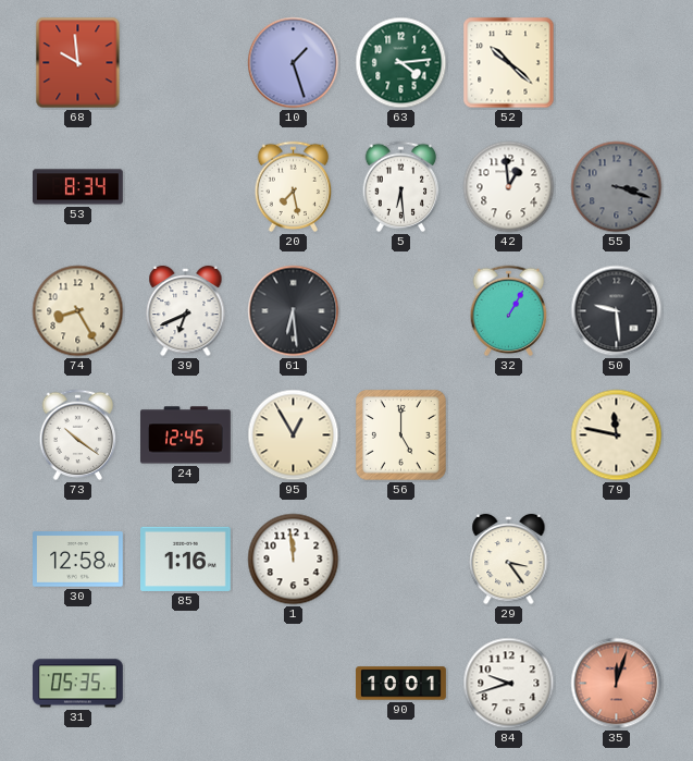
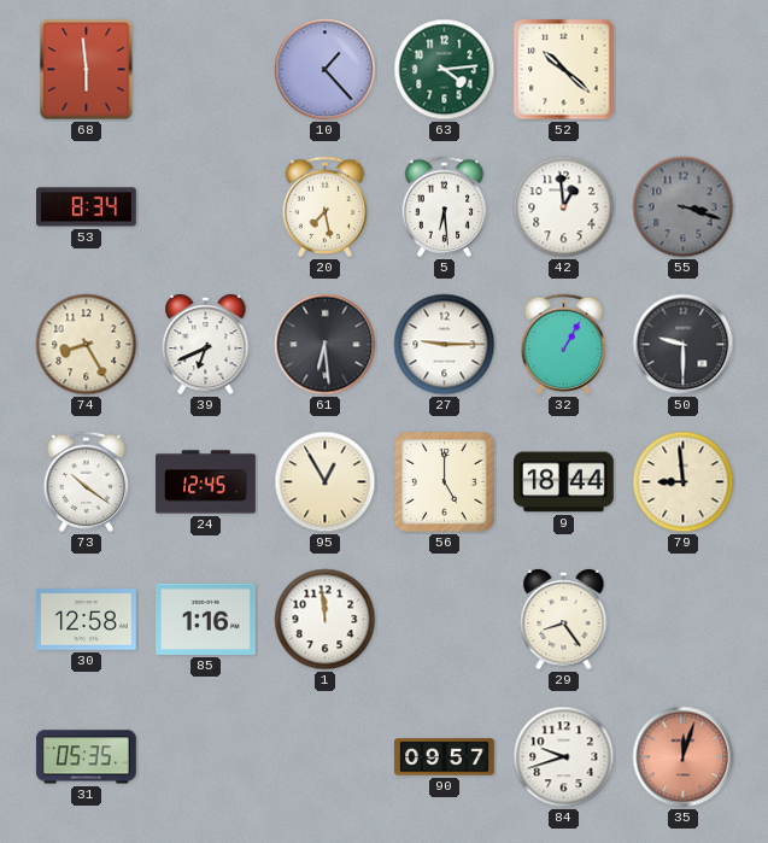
68: 9:59 -> 5:59
10: 1:27 -> 1:23
27: none -> 9:15
50: 9:29 -> 9:30
9: none -> 18:44
79: 11:47 -> 8:59
29: 3:24 -> 8:24
90: 10:01 -> 09:57
